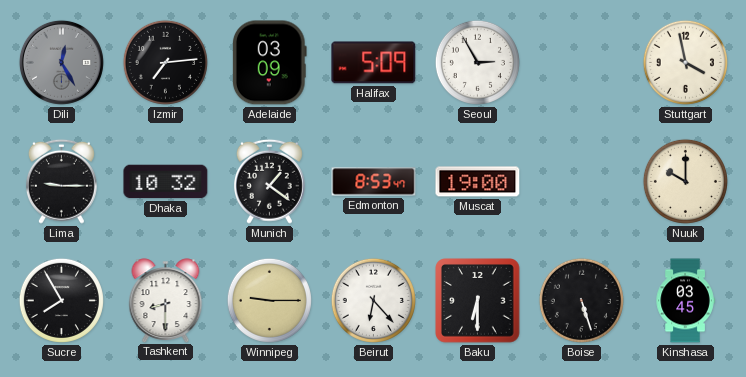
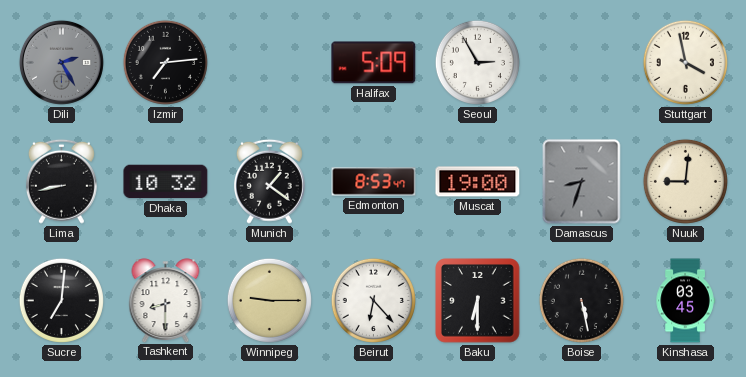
Dili: 12:25 -> 2:25
Adelaide: 03:09 -> none
Lima: 9:15 -> 8:43
Damascus: none -> 8:33
Nuuk: 10:00 -> 9:01
Sucre: 7:55 -> 7:01
Boise: 5:27 -> 5:28
